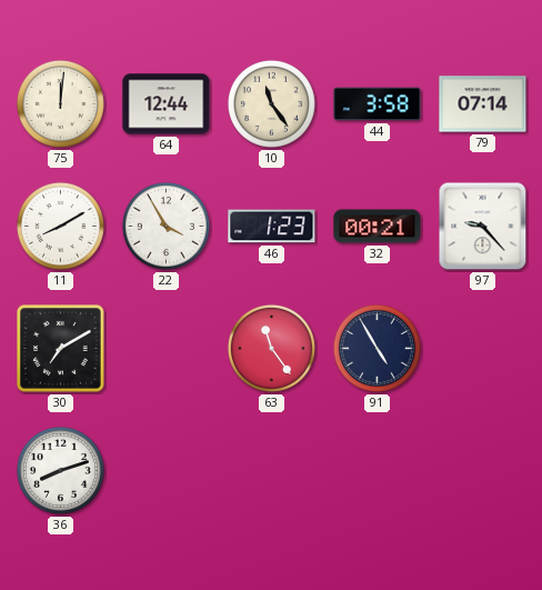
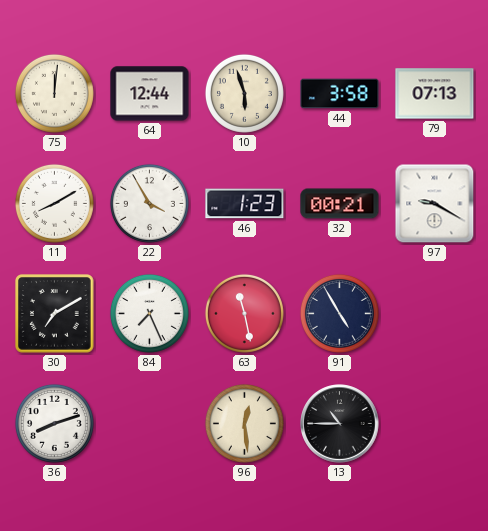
10: 11:24 -> 5:57
79: 07:14 -> 07:13
97: 9:23 -> 9:20
84: none -> 7:26
63: 11:24 -> 11:28
96: none -> 12:29
13: none -> 10:45
